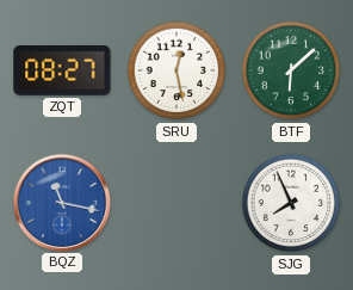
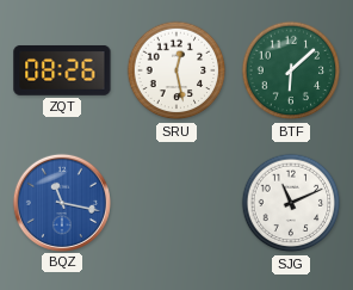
ZQT: 08:27 -> 08:26
SJG: 7:56 -> 11:11
